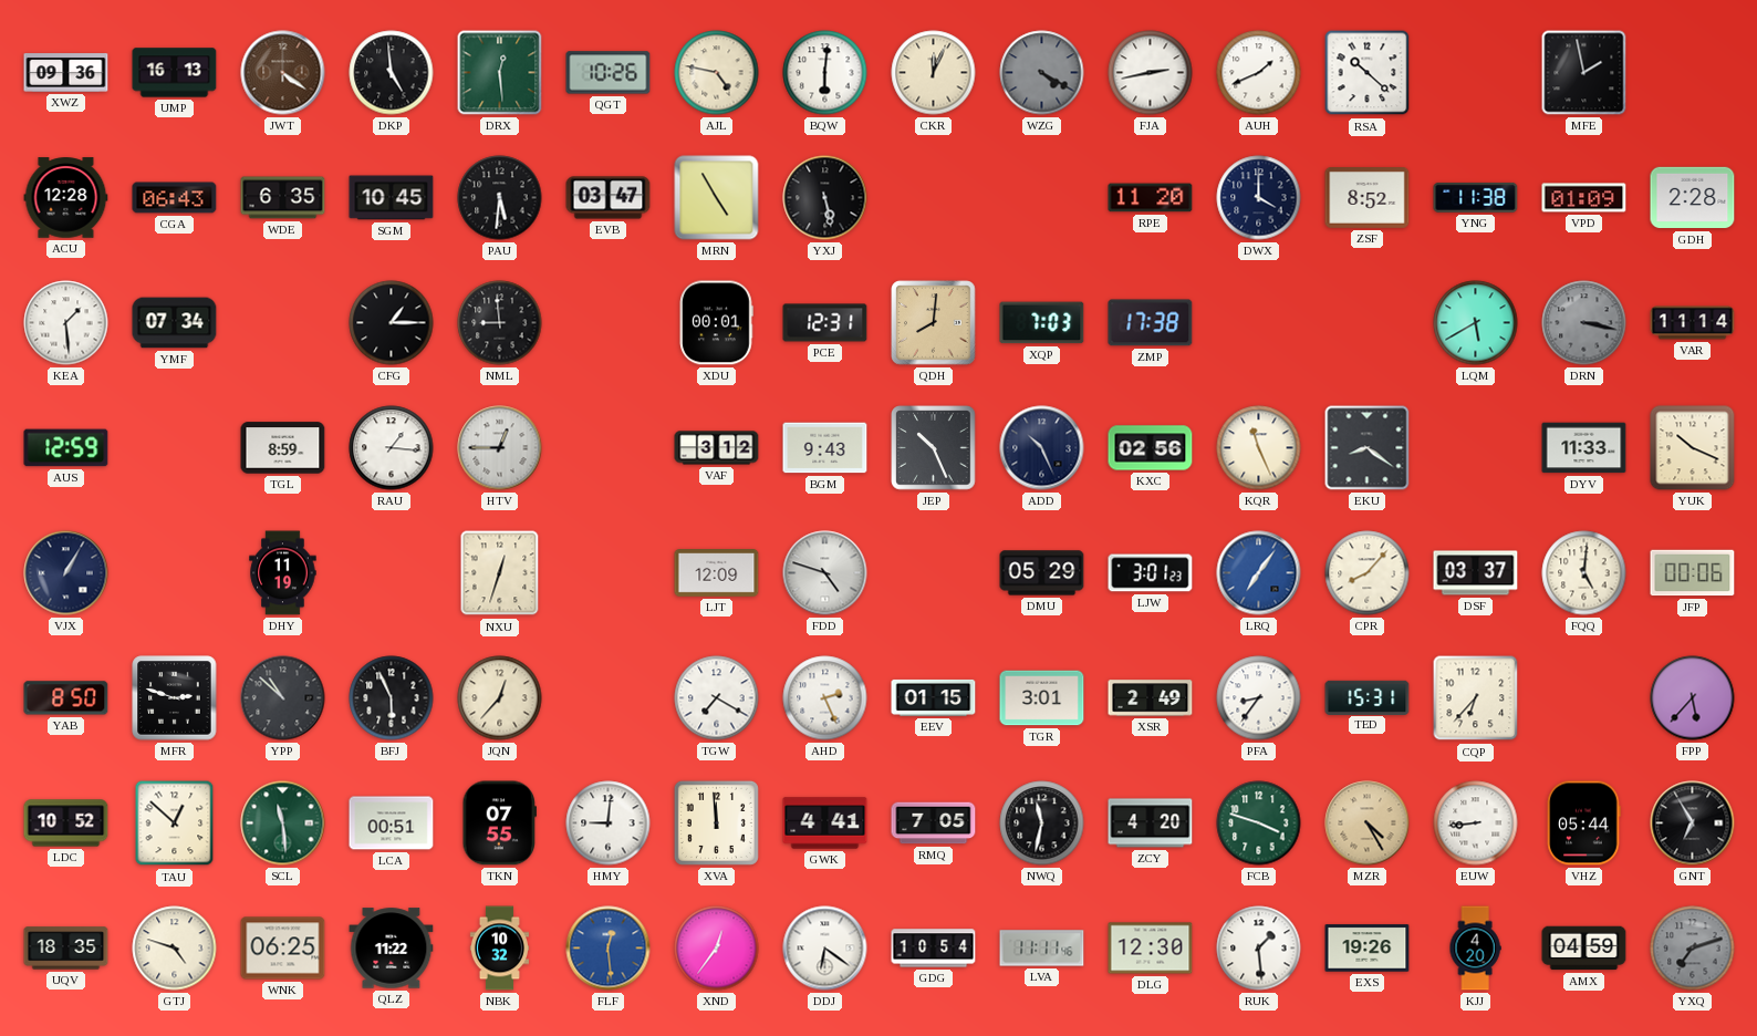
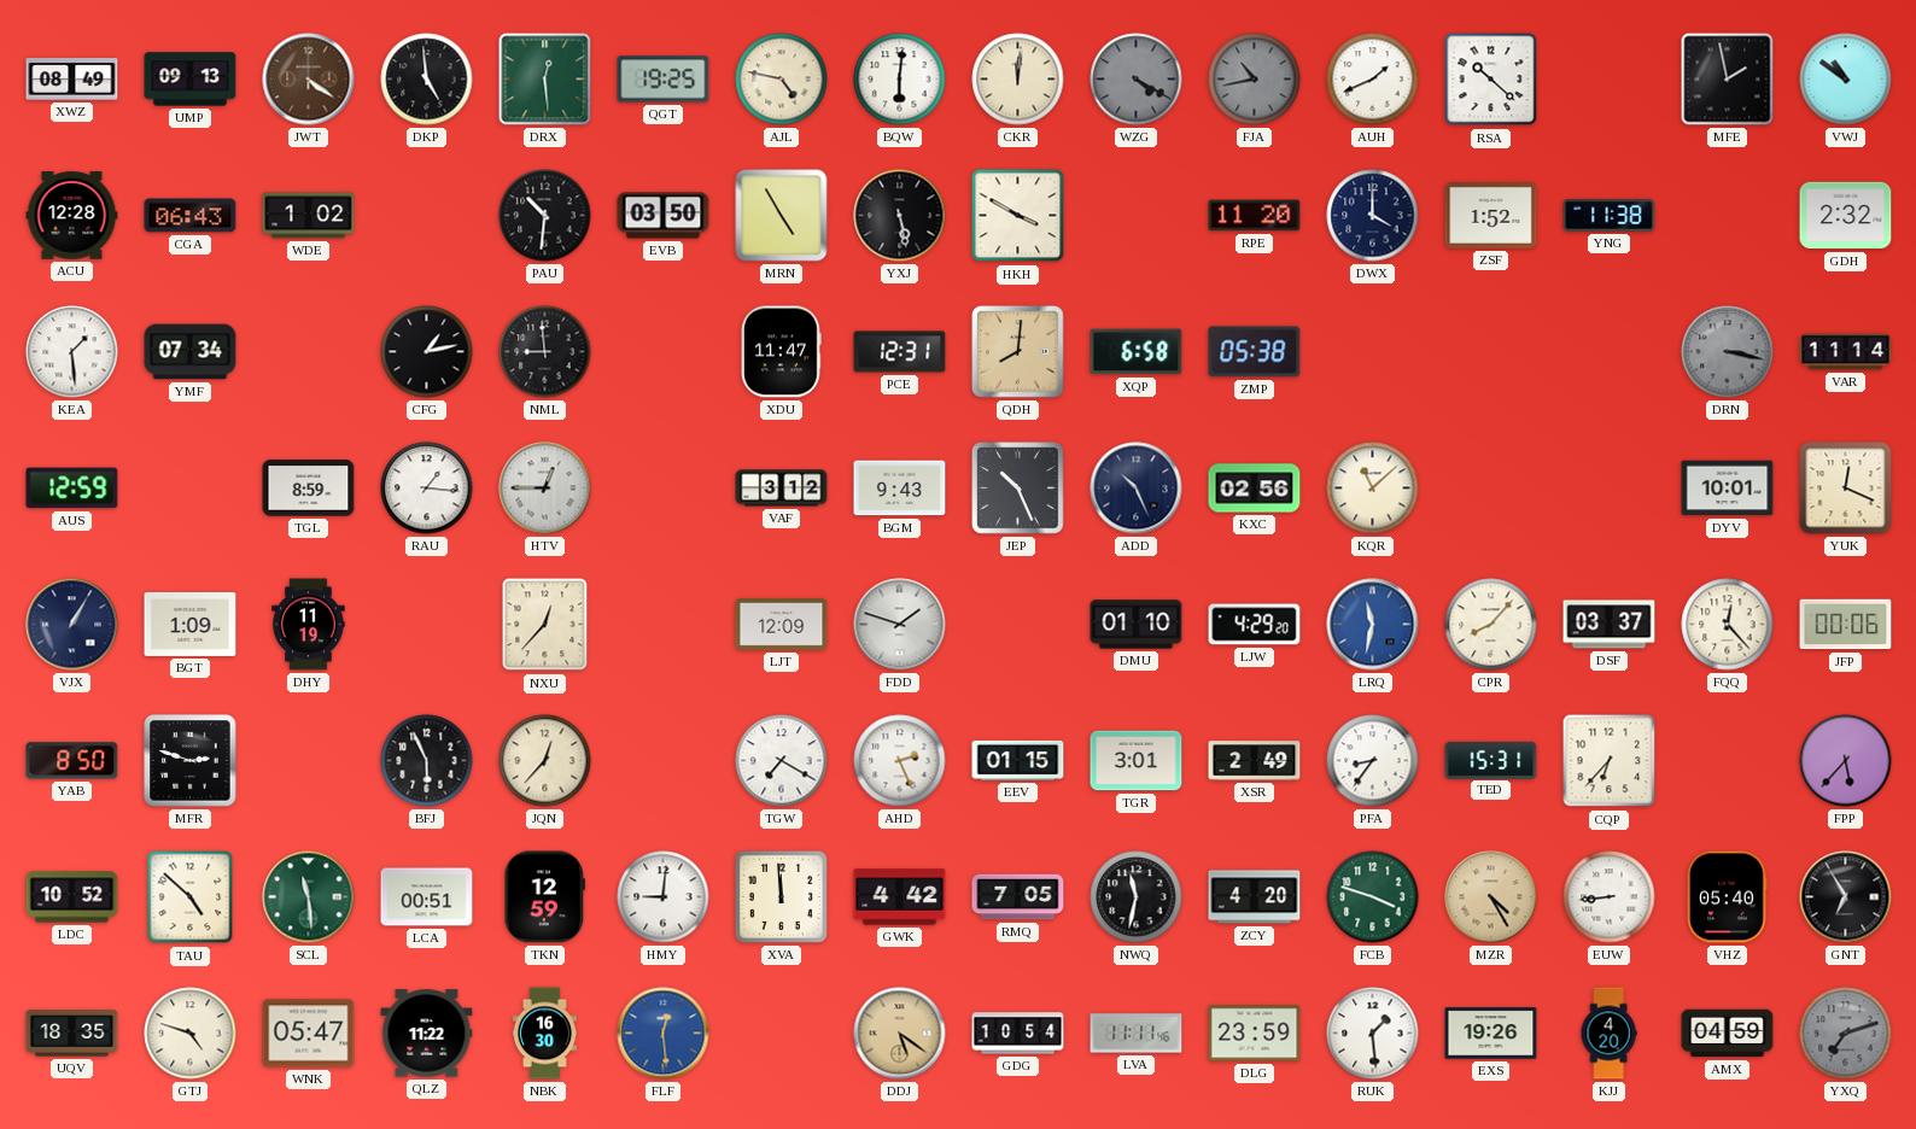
XWZ: 09:36 -> 08:49
UMP: 16:13 -> 09:13
QGT: 10:26 -> 19:25
CKR: 12:04 -> 12:01
FJA: 2:43 -> 10:43
FJA dial: white -> grey
VWJ: none -> 10:51
WDE: 6:35 -> 1:02
SGM: 10:45 -> none
PAU: 5:31 -> 10:31
EVB: 03:47 -> 03:50
HKH: none -> 3:50
ZSF: 8:52 -> 1:52
VPD: 01:09 -> none
GDH: 2:28 -> 2:32
CFG: 1:15 -> 1:13
XDU: 00:01 -> 11:47
XQP: 7:03 -> 6:58
ZMP: 17:38 -> 05:38
LQM: 5:40 -> none
KQR: 11:26 -> 11:08
EKU: 8:21 -> none
DYV: 11:33 -> 10:01
YUK: 10:19 -> 12:19
BGT: none -> 1:09
NXU: 12:33 -> 12:37
FDD: 4:48 -> 1:48
DMU: 05:29 -> 01:10
LJW: 3:01 -> 4:29
LRQ: 7:06 -> 11:32
FQQ: 5:01 -> 12:23
YPP: 10:52 -> none
TAU: 12:52 -> 4:52
TKN: 07:55 -> 12:59
GWK: 4:41 -> 4:42
VHZ: 05:44 -> 05:40
WNK: 06:25 -> 05:47
NBK: 10:32 -> 16:30
XND: 12:36 -> none
DDJ: 6:21 -> 5:21
DDJ dial: white -> champagne
DLG: 12:30 -> 23:59
